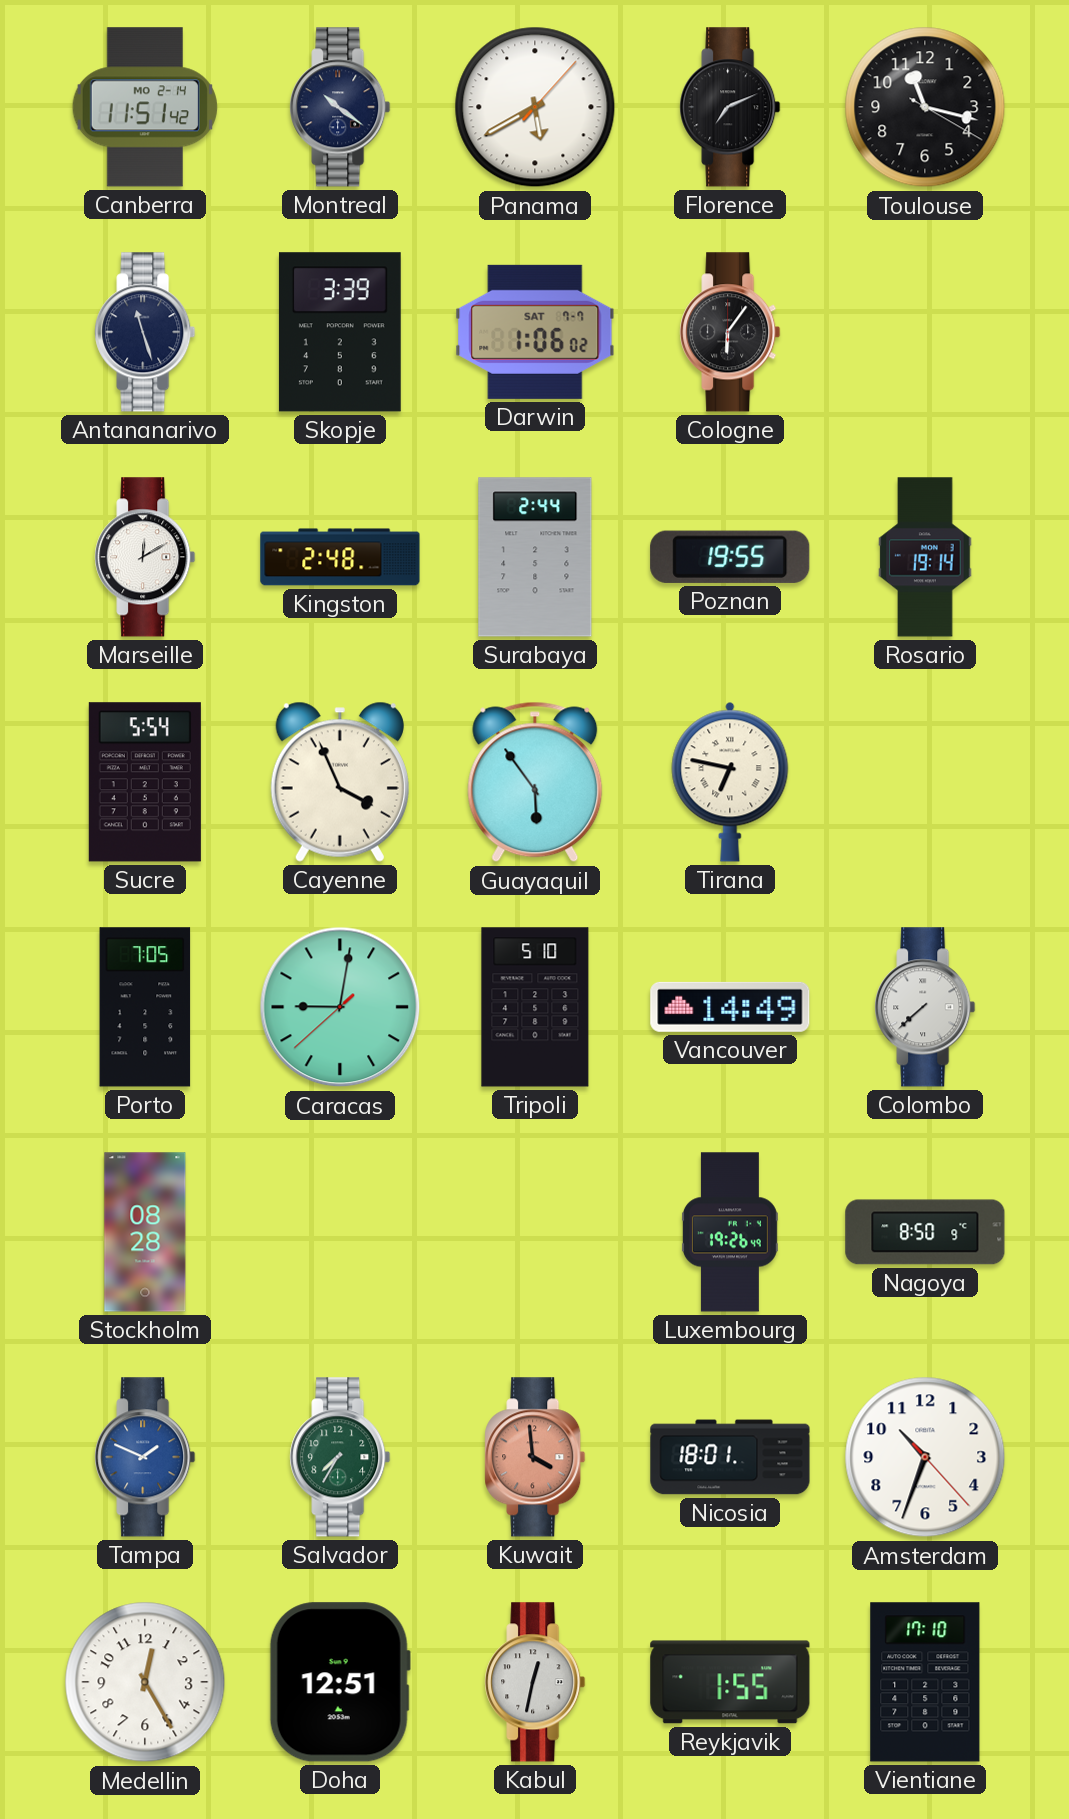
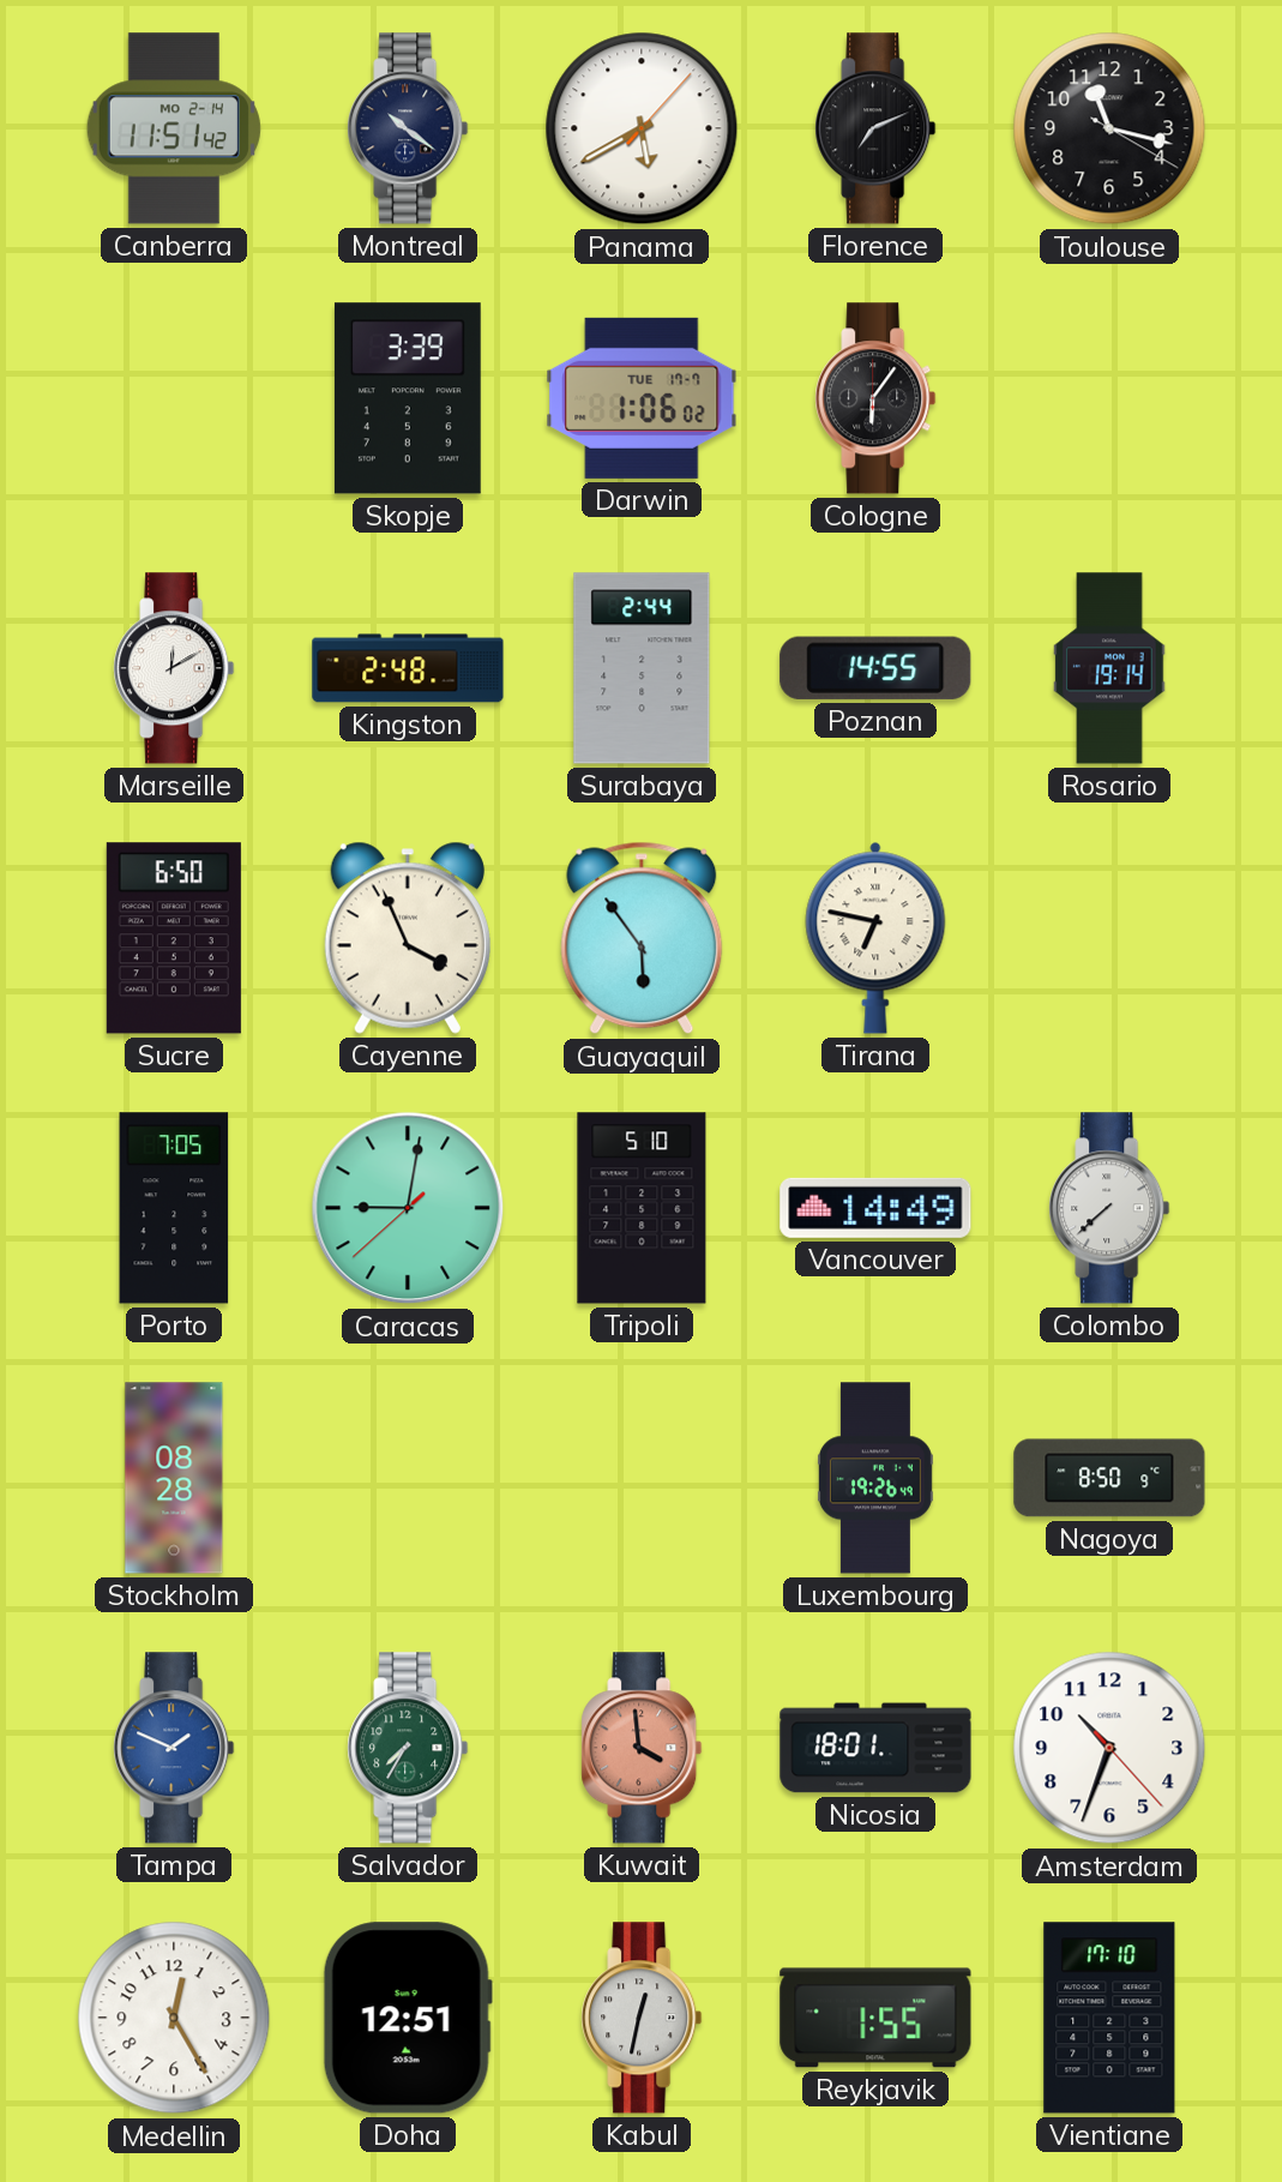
Antananarivo: 11:27 -> none
Darwin date: SAT 7-7 -> TUE 17-7
Poznan: 19:55 -> 14:55
Sucre: 5:54 -> 6:50
